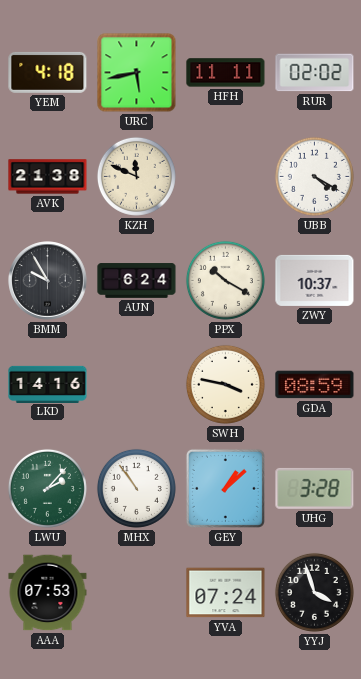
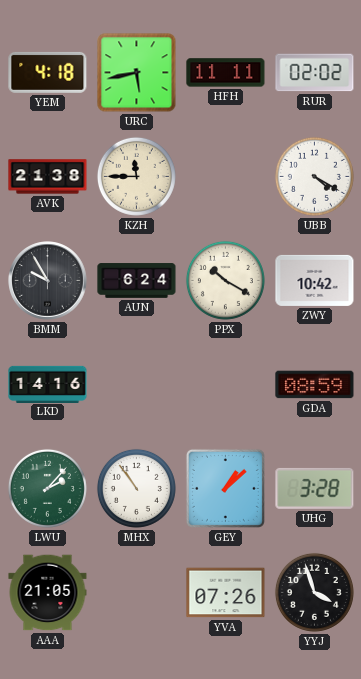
KZH: 11:49 -> 11:45
ZWY: 10:37 -> 10:42
SWH: 3:47 -> none
AAA: 07:53 -> 21:05
YVA: 07:24 -> 07:26
